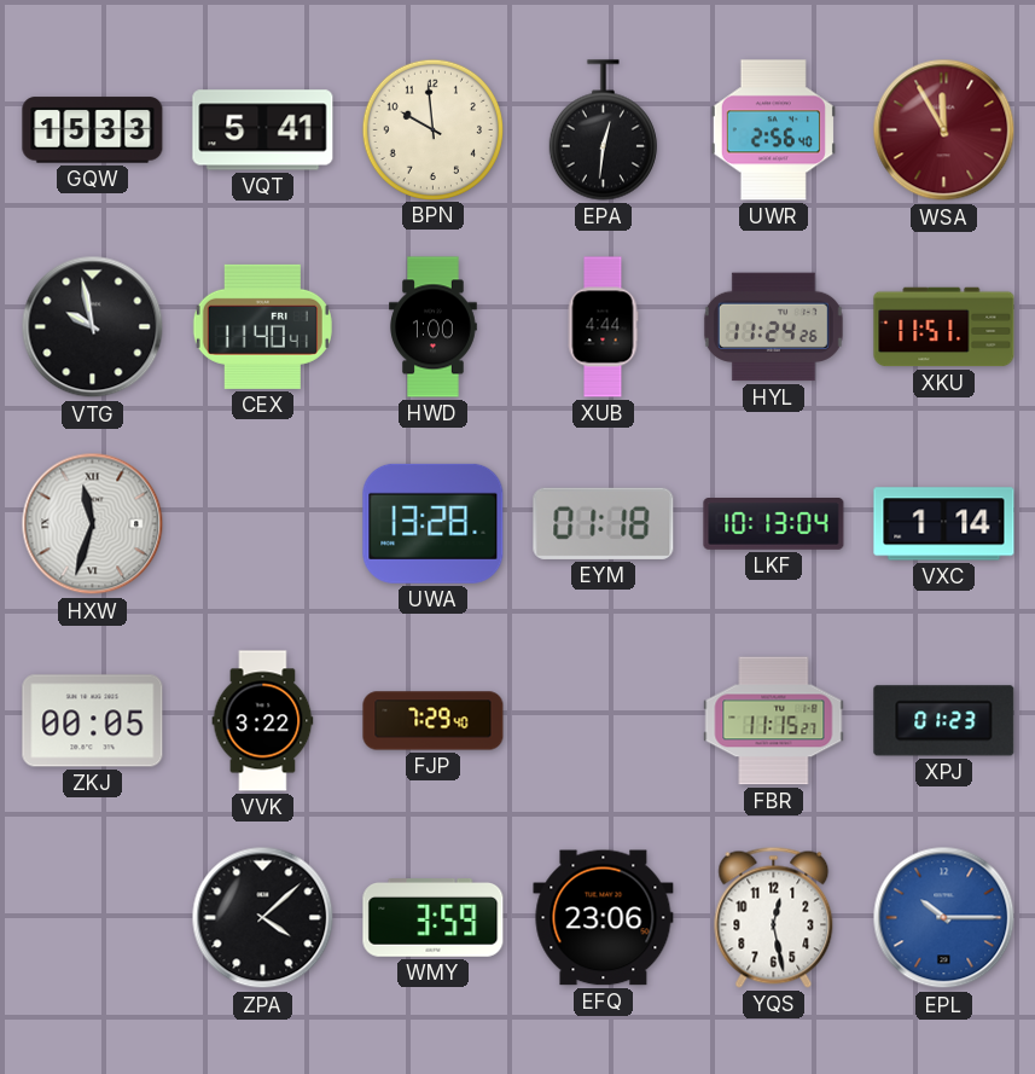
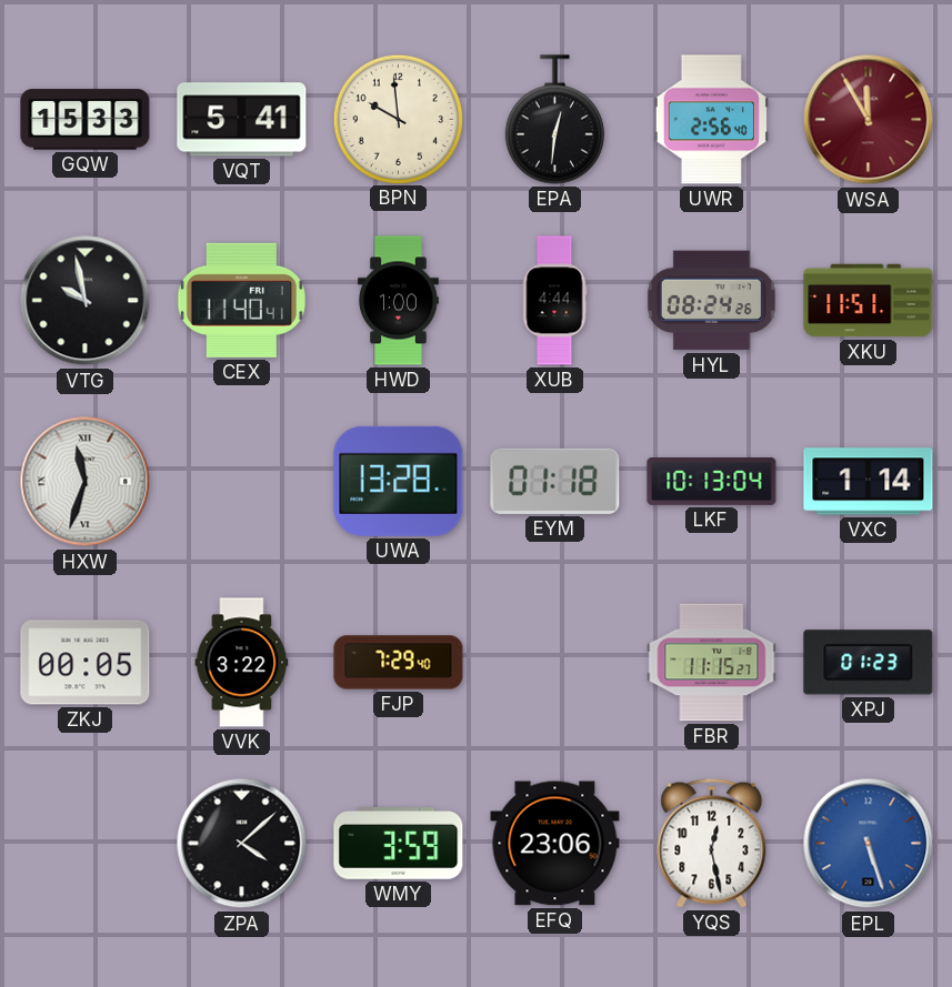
HYL: 11:24 -> 08:24
EPL: 10:15 -> 5:27
